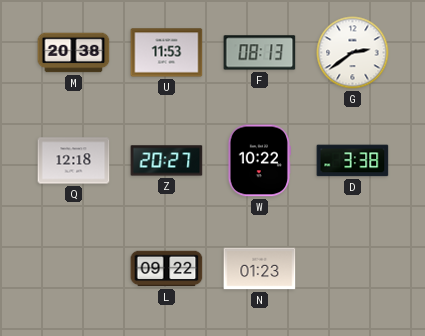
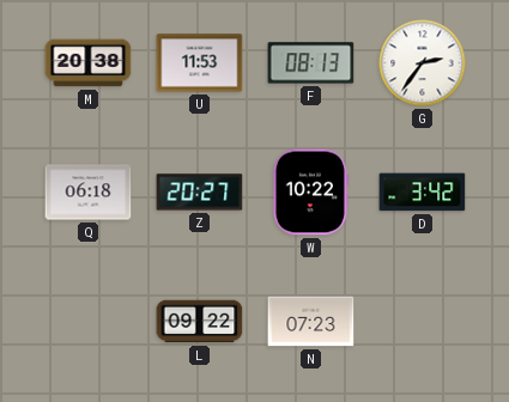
G: 2:39 -> 2:36
Q: 12:18 -> 06:18
D: 3:38 -> 3:42
N: 01:23 -> 07:23
